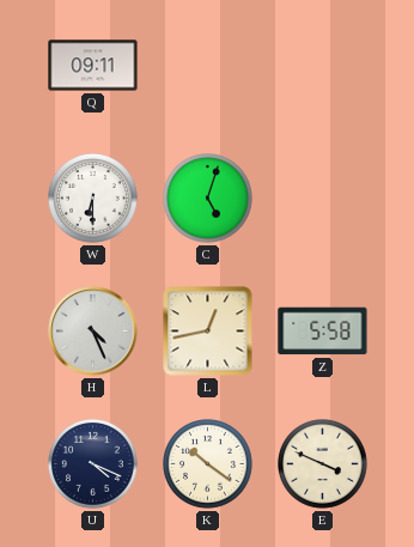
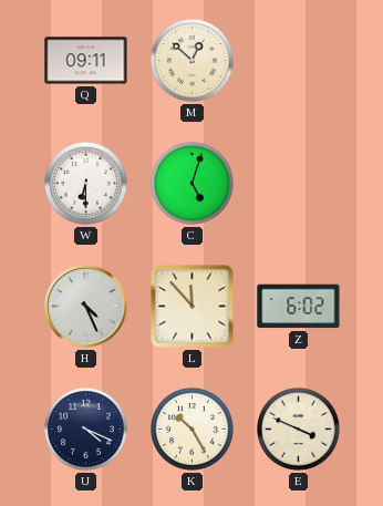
M: none -> 12:52
L: 12:43 -> 11:53
Z: 5:58 -> 6:02
K: 10:21 -> 10:25
